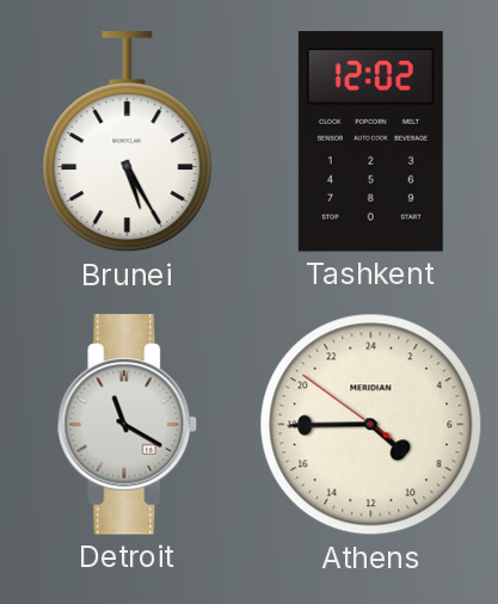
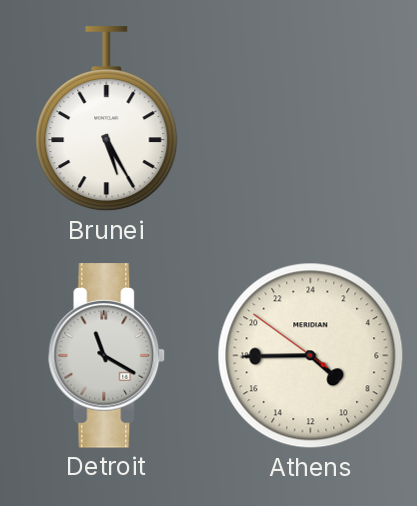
Tashkent: 12:02 -> none
